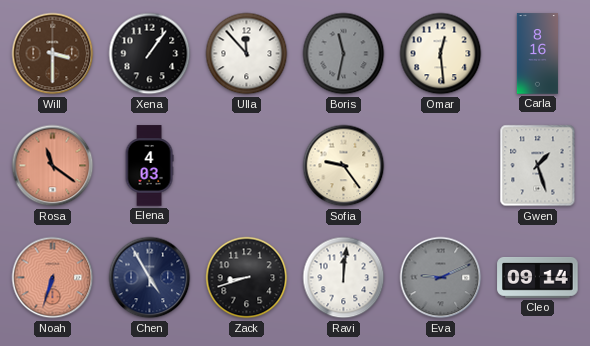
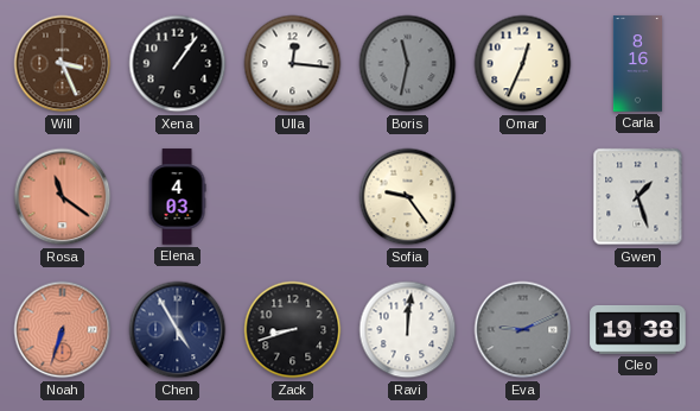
Will: 3:30 -> 3:26
Ulla: 11:53 -> 12:16
Omar: 12:29 -> 12:34
Cleo: 09:14 -> 19:38
